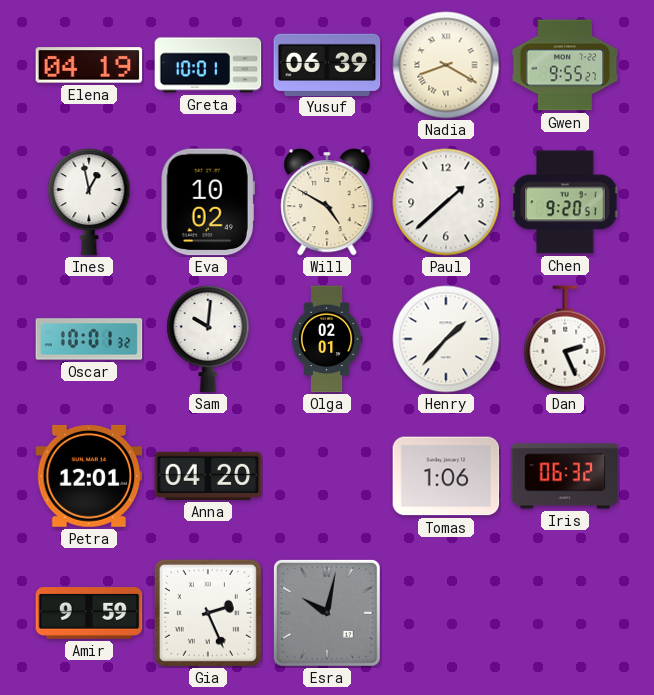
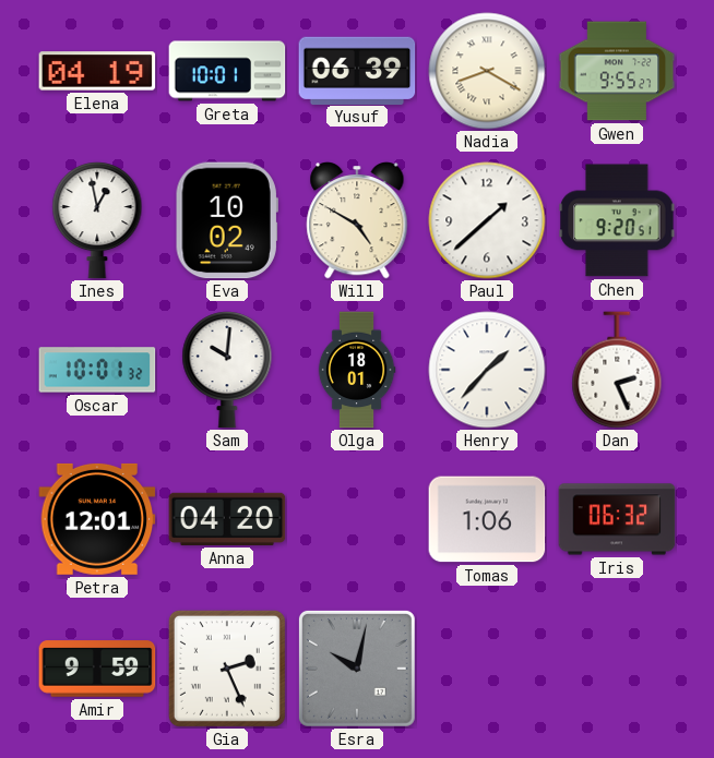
Olga: 02:01 -> 18:01
